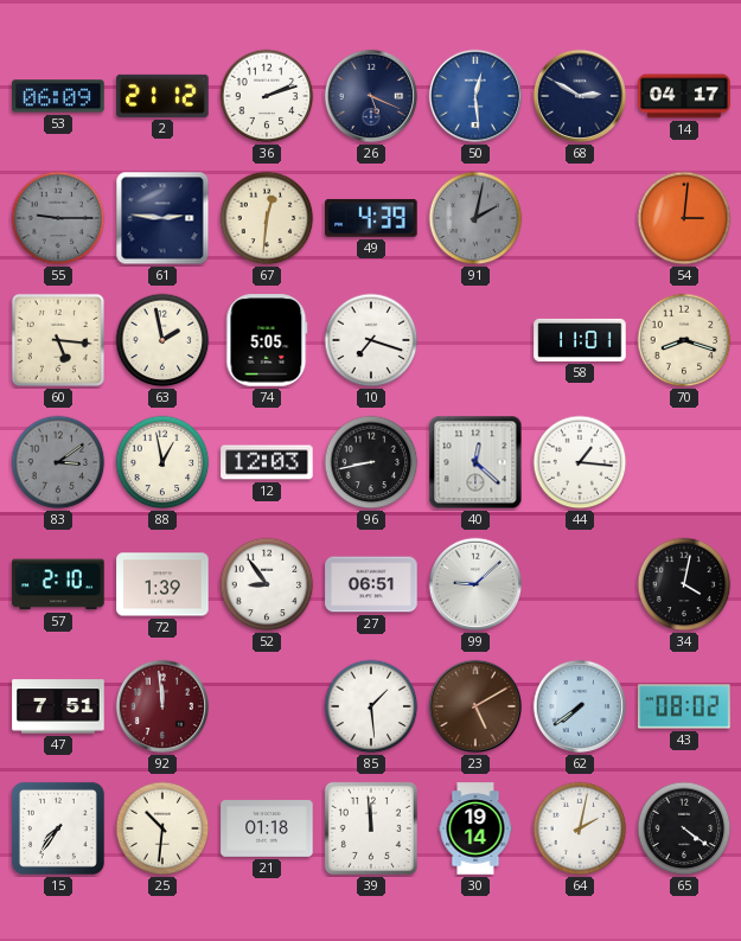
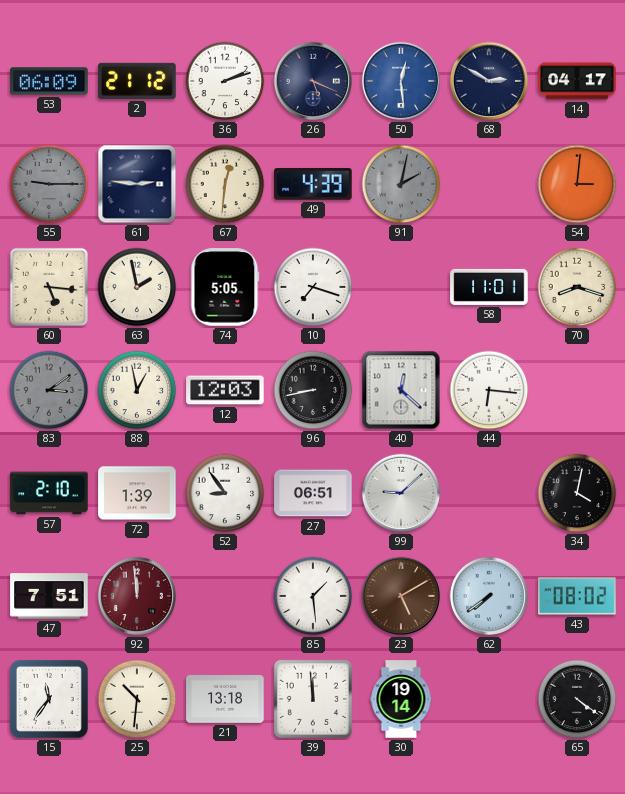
44: 1:16 -> 6:16
15: 7:36 -> 11:36
21: 01:18 -> 13:18
64: 2:02 -> none
